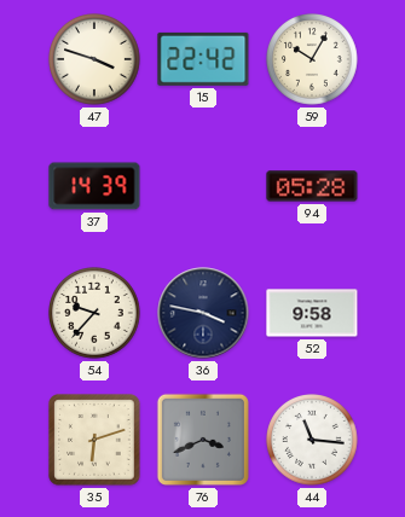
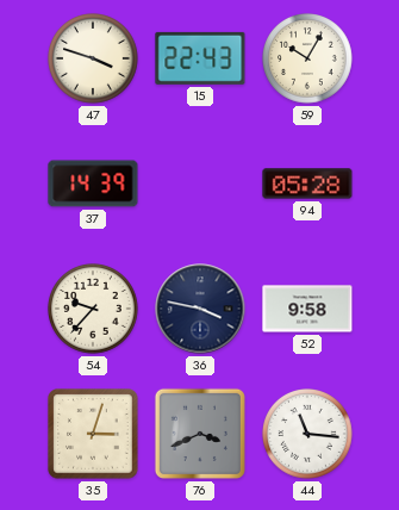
15: 22:42 -> 22:43
35: 6:12 -> 3:03
